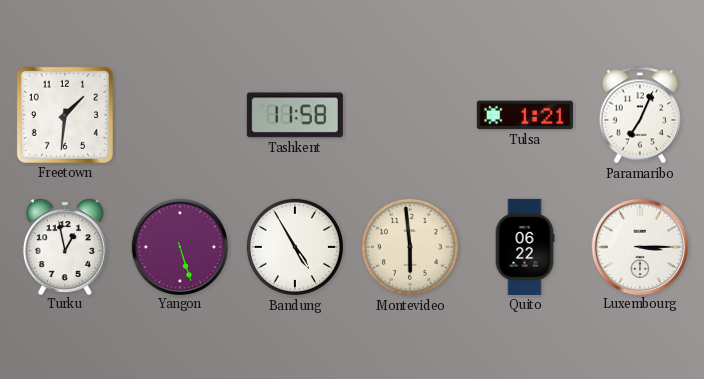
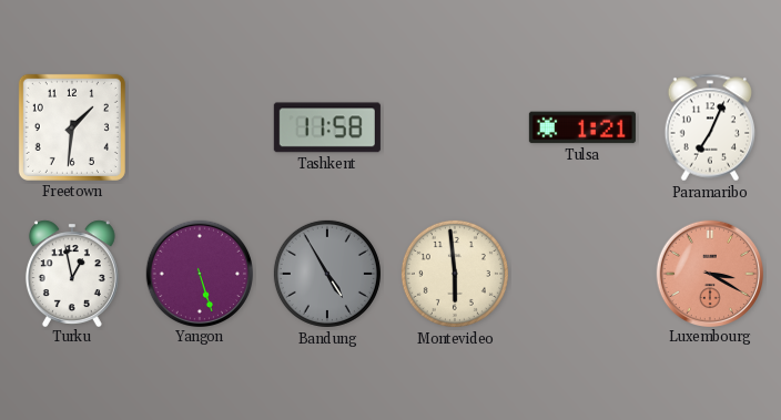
Bandung dial: white -> grey
Quito: 06:22 -> none
Luxembourg: 3:15 -> 3:20
Luxembourg dial: white -> salmon
